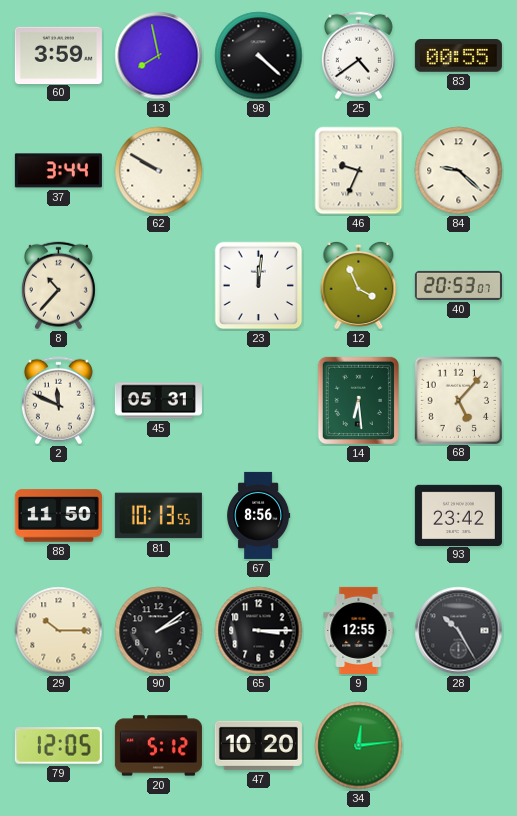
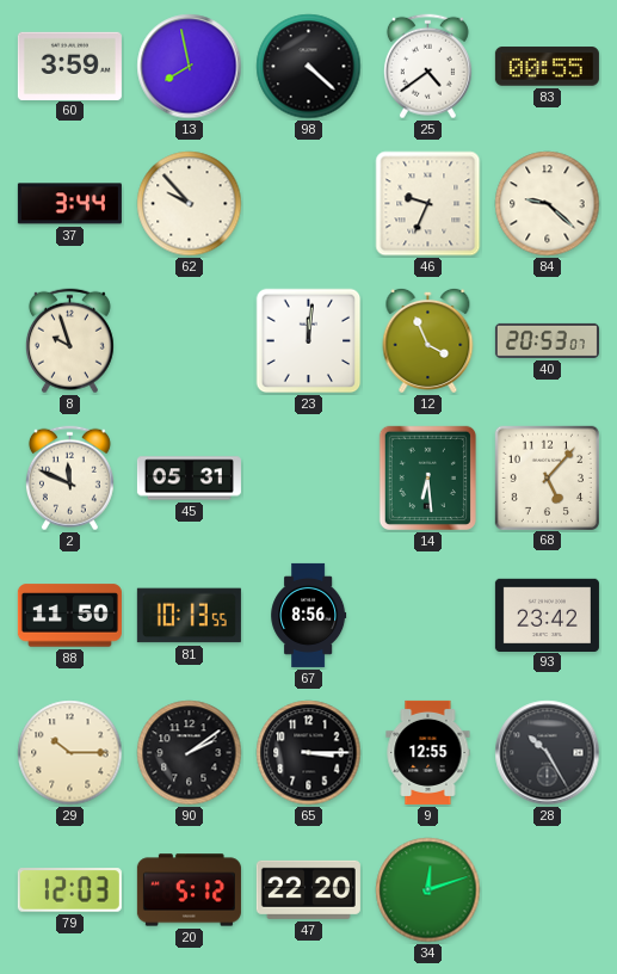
62: 9:50 -> 9:53
8: 10:37 -> 9:57
79: 12:05 -> 12:03
47: 10:20 -> 22:20
34: 12:14 -> 12:12
